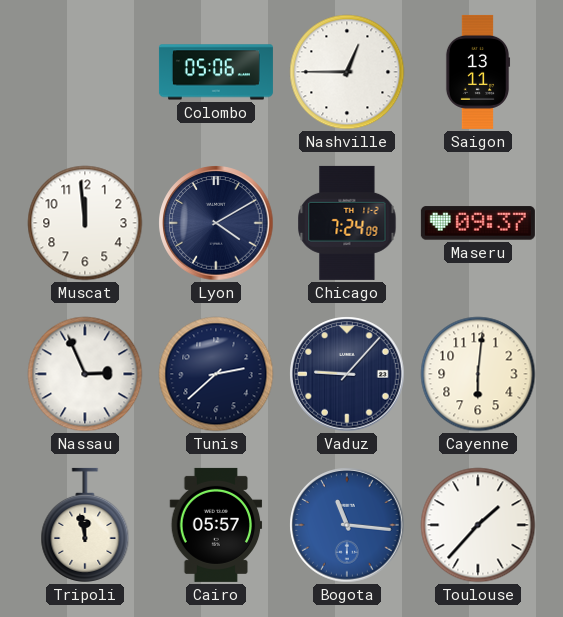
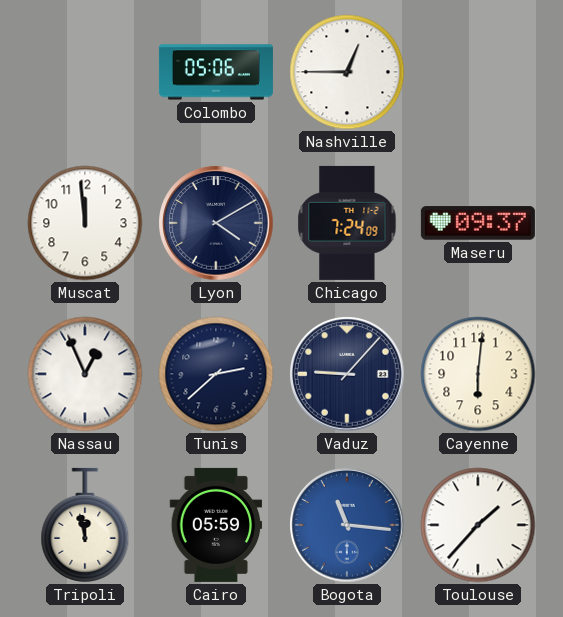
Saigon: 13:11 -> none
Nassau: 2:56 -> 12:56
Cairo: 05:57 -> 05:59
